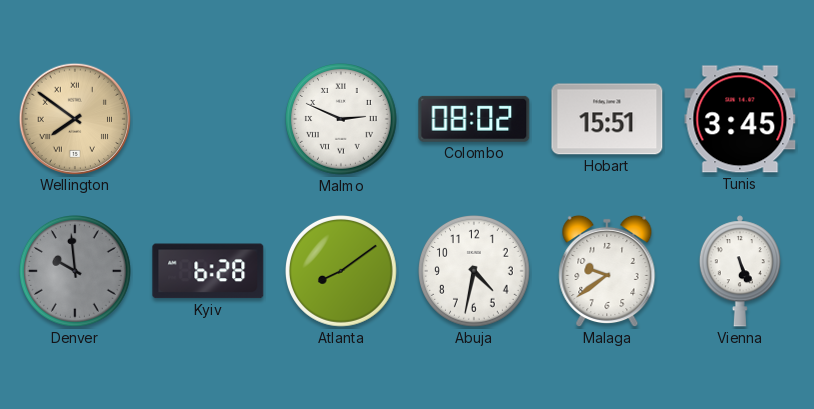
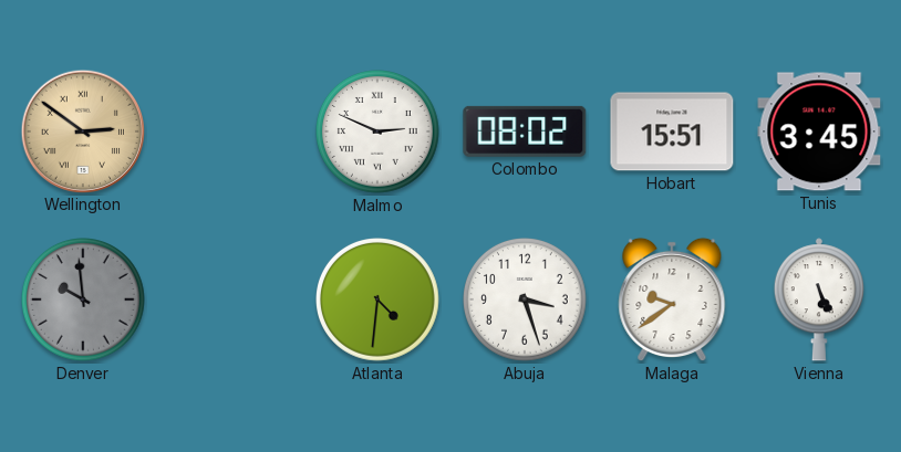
Wellington: 7:51 -> 2:51
Kyiv: 6:28 -> none
Atlanta: 8:09 -> 4:31
Abuja: 4:32 -> 3:27
